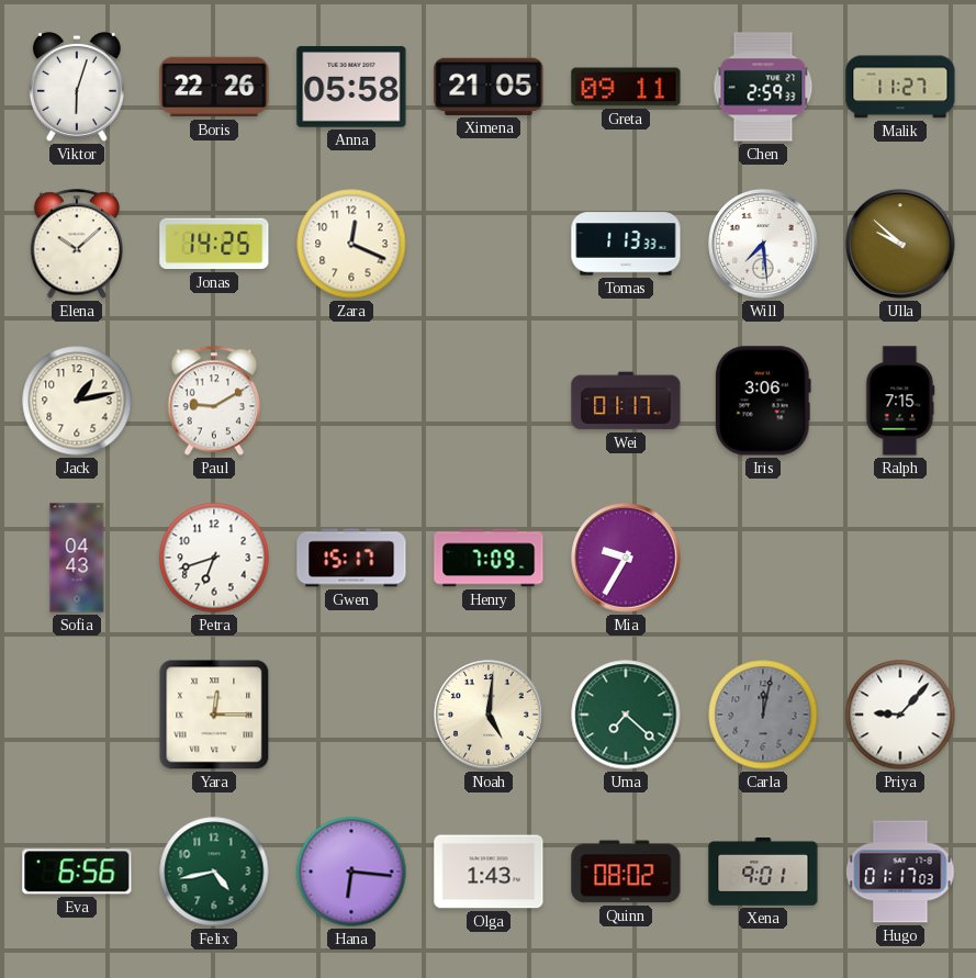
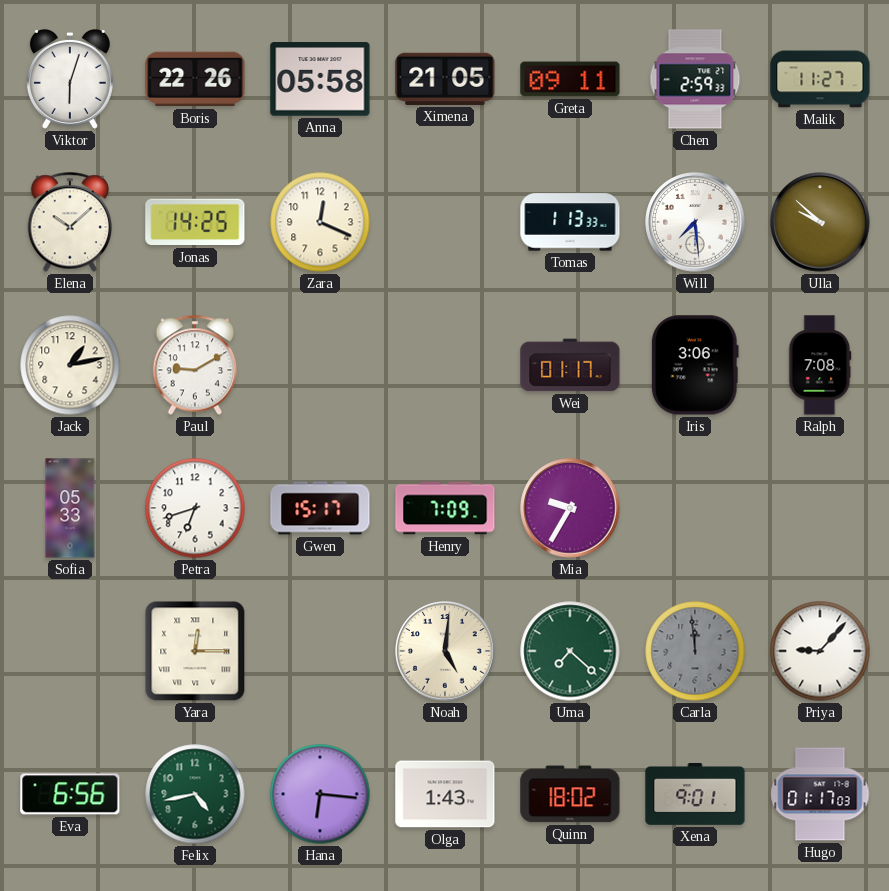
Ralph: 7:15 -> 7:08
Sofia: 04:43 -> 05:33
Carla: 12:02 -> 11:59
Quinn: 08:02 -> 18:02
